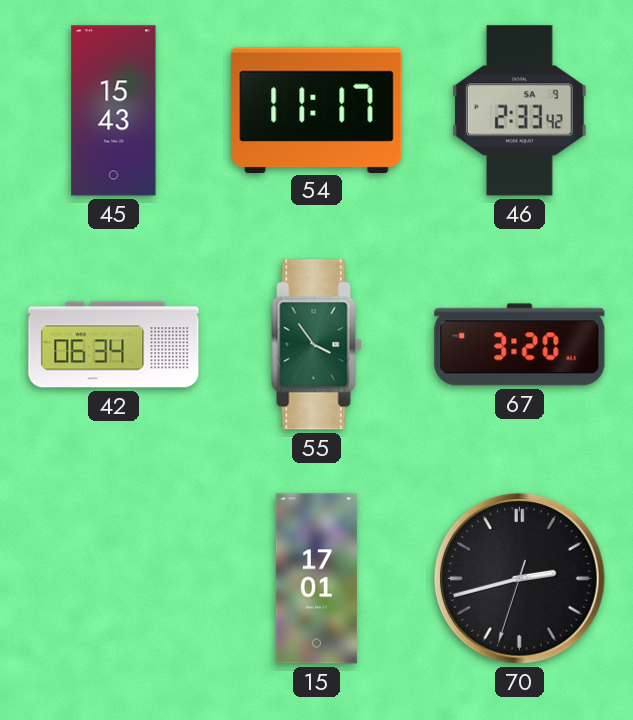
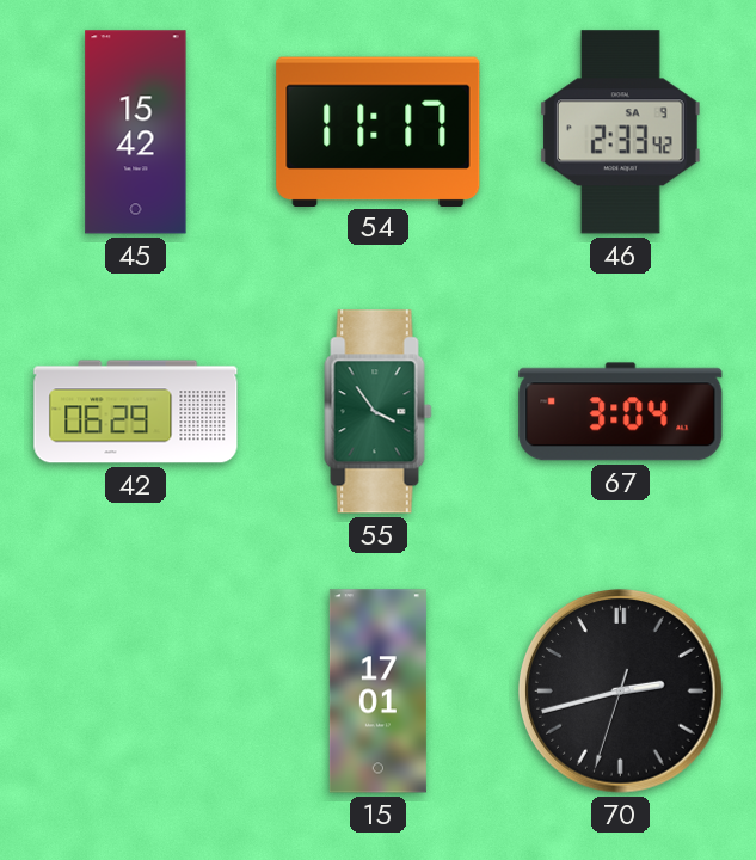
45: 15:43 -> 15:42
42: 06:34 -> 06:29
67: 3:20 -> 3:04
